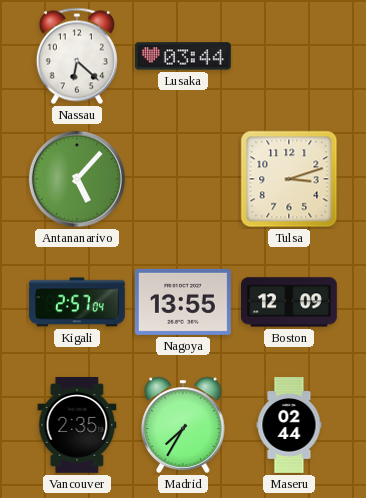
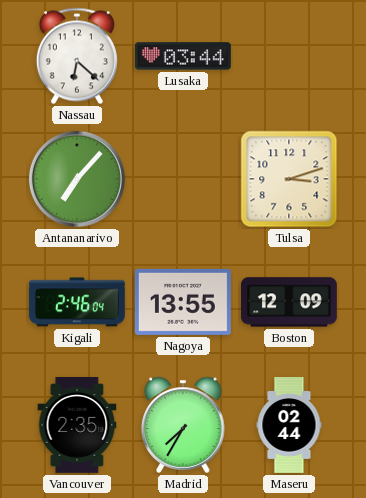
Antananarivo: 5:07 -> 7:07
Kigali: 2:57 -> 2:46
